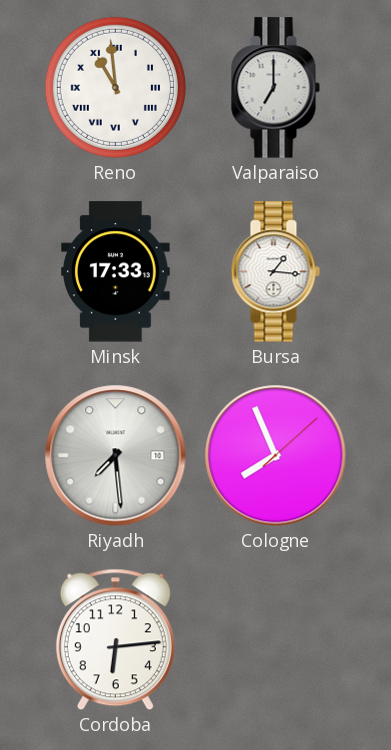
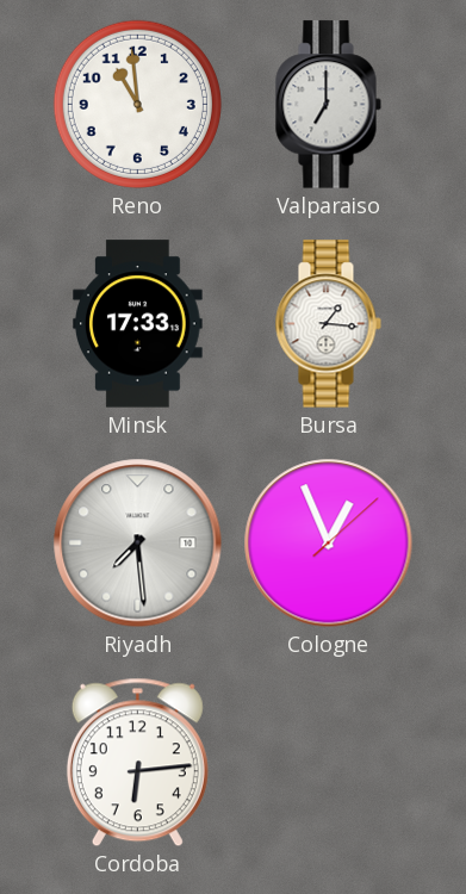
Reno numerals: Roman -> Arabic
Cologne: 7:56 -> 12:56
